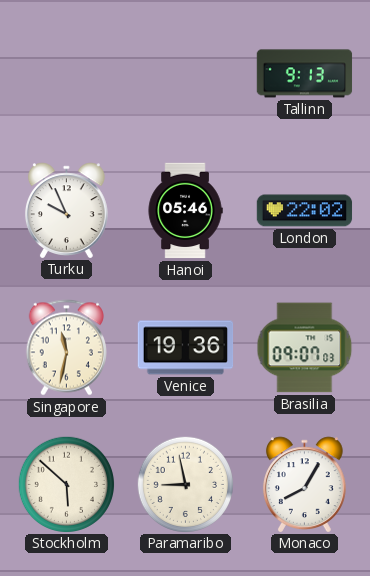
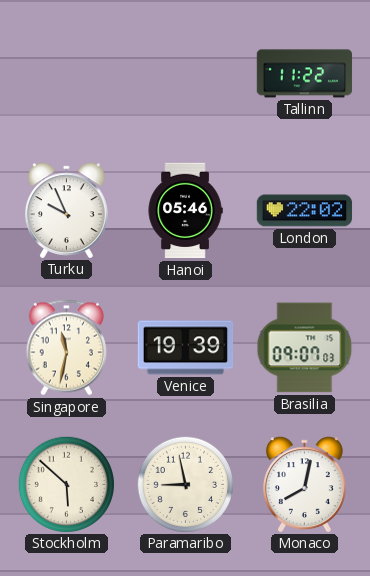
Tallinn: 9:13 -> 11:22
Venice: 19:36 -> 19:39
Monaco: 8:05 -> 8:02
